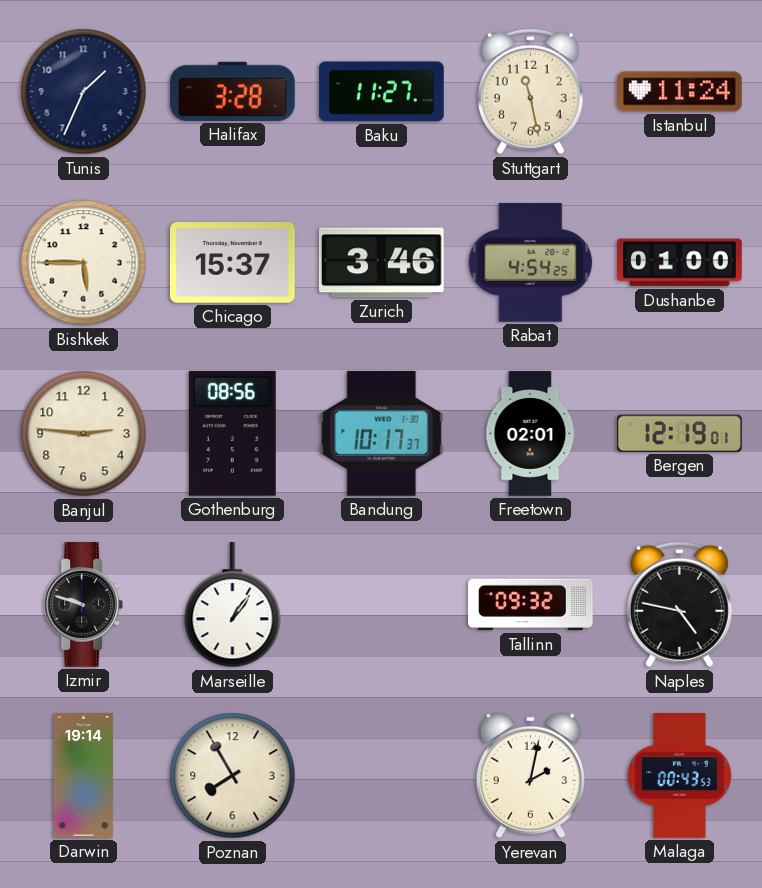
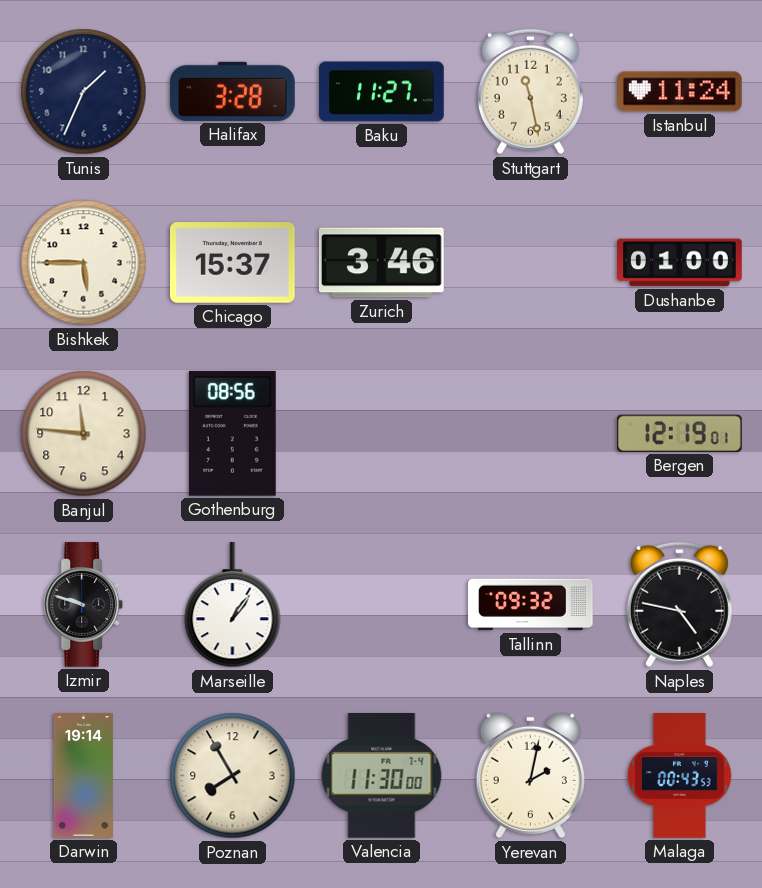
Rabat: 4:54 -> none
Banjul: 2:46 -> 11:46
Bandung: 10:17 -> none
Freetown: 02:01 -> none
Valencia: none -> 11:30
